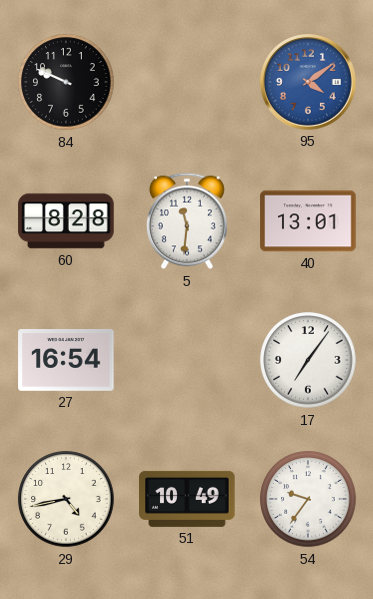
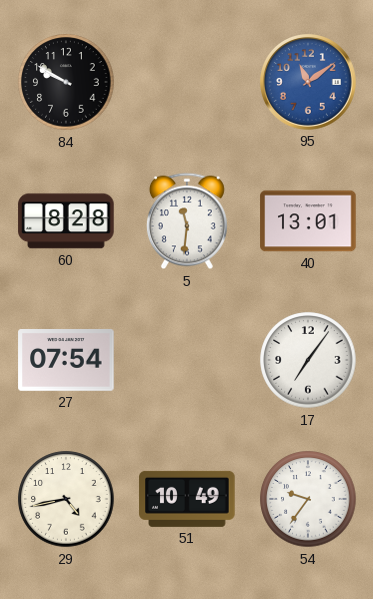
84: 9:49 -> 9:50
95: 4:09 -> 11:09
27: 16:54 -> 07:54
